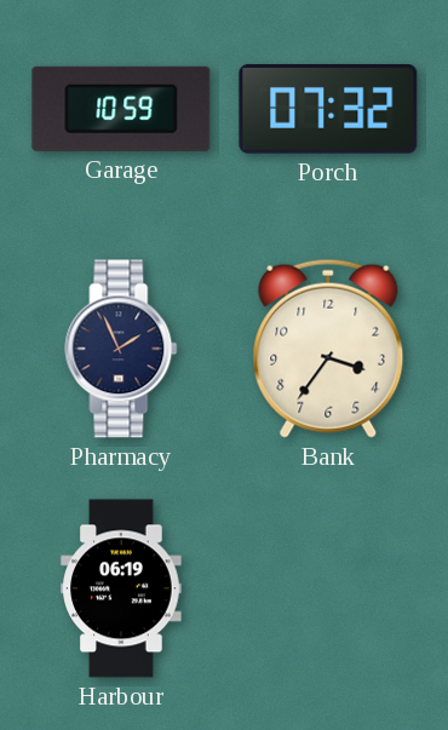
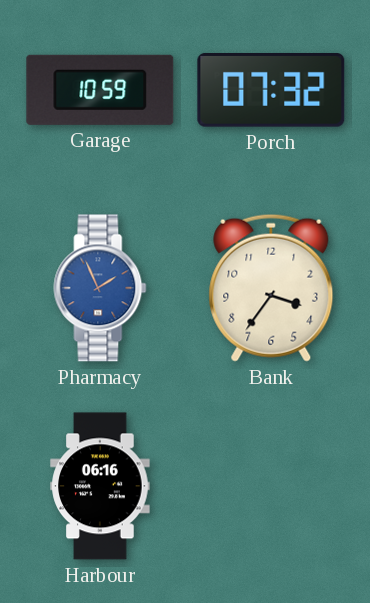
Pharmacy dial: navy -> blue
Harbour: 06:19 -> 06:16
